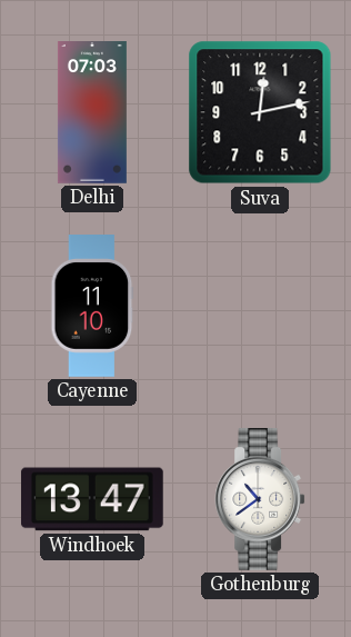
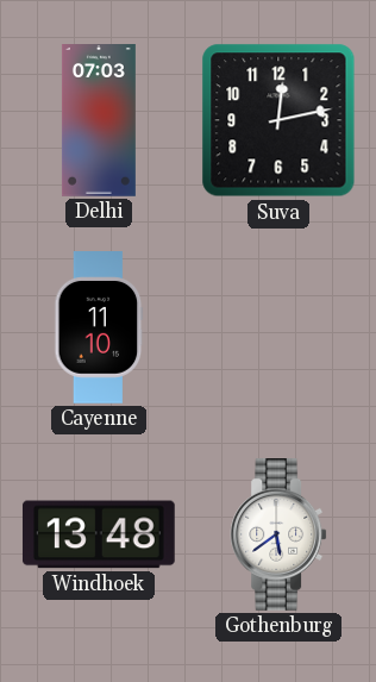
Windhoek: 13:47 -> 13:48
Gothenburg: 10:39 -> 5:39
